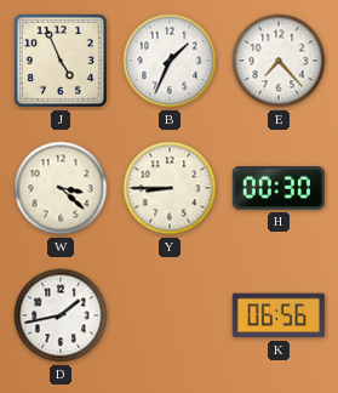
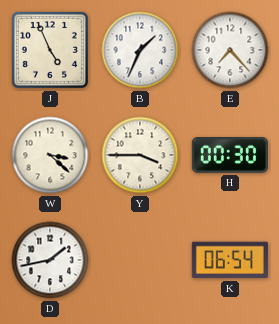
Y: 8:45 -> 3:45
K: 06:56 -> 06:54
